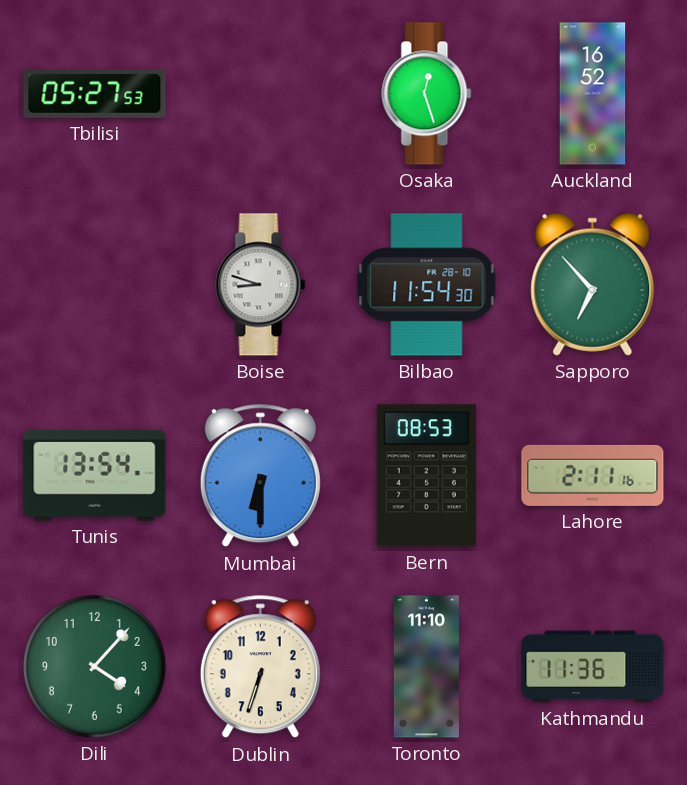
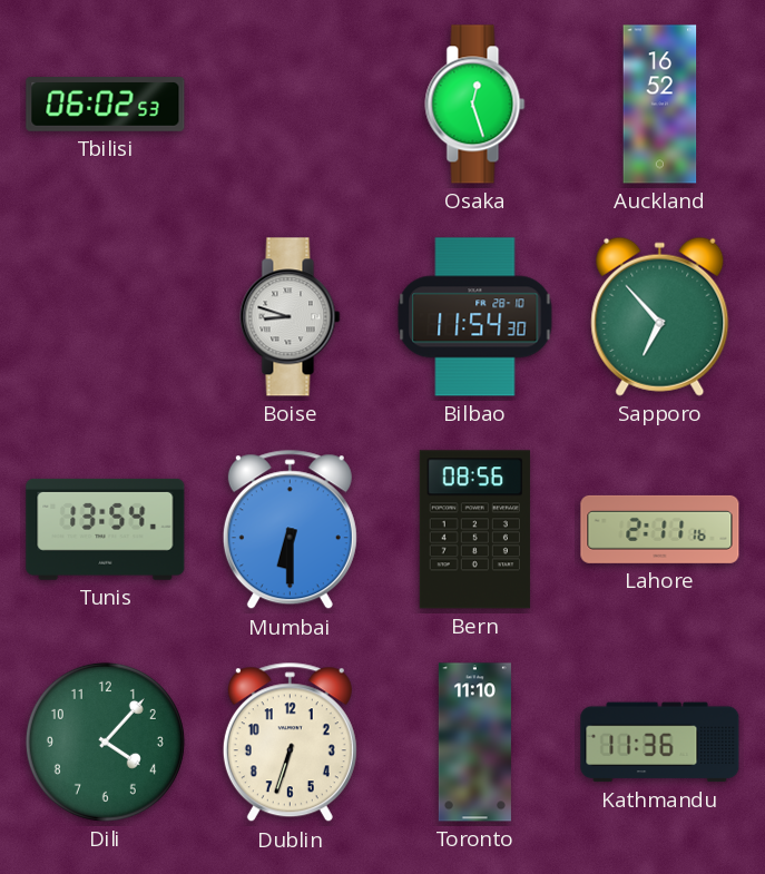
Tbilisi: 05:27 -> 06:02
Bern: 08:53 -> 08:56
